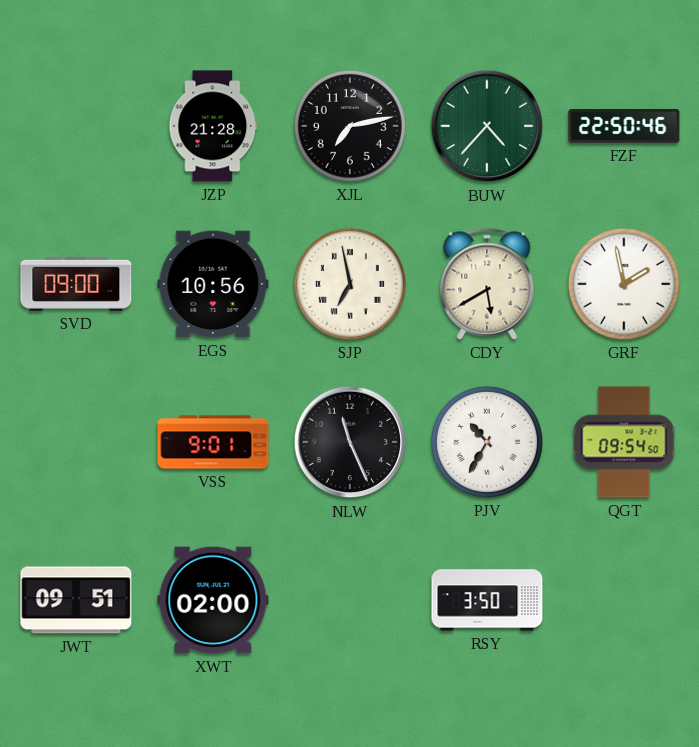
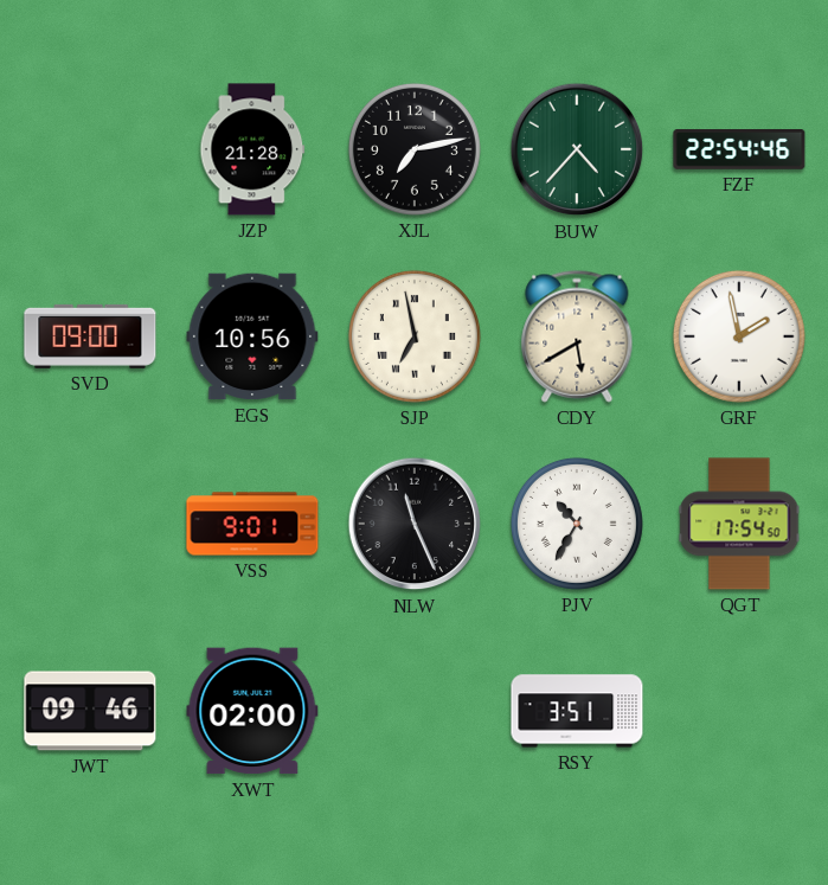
FZF: 22:50 -> 22:54
QGT: 09:54 -> 17:54
JWT: 09:51 -> 09:46
RSY: 3:50 -> 3:51
